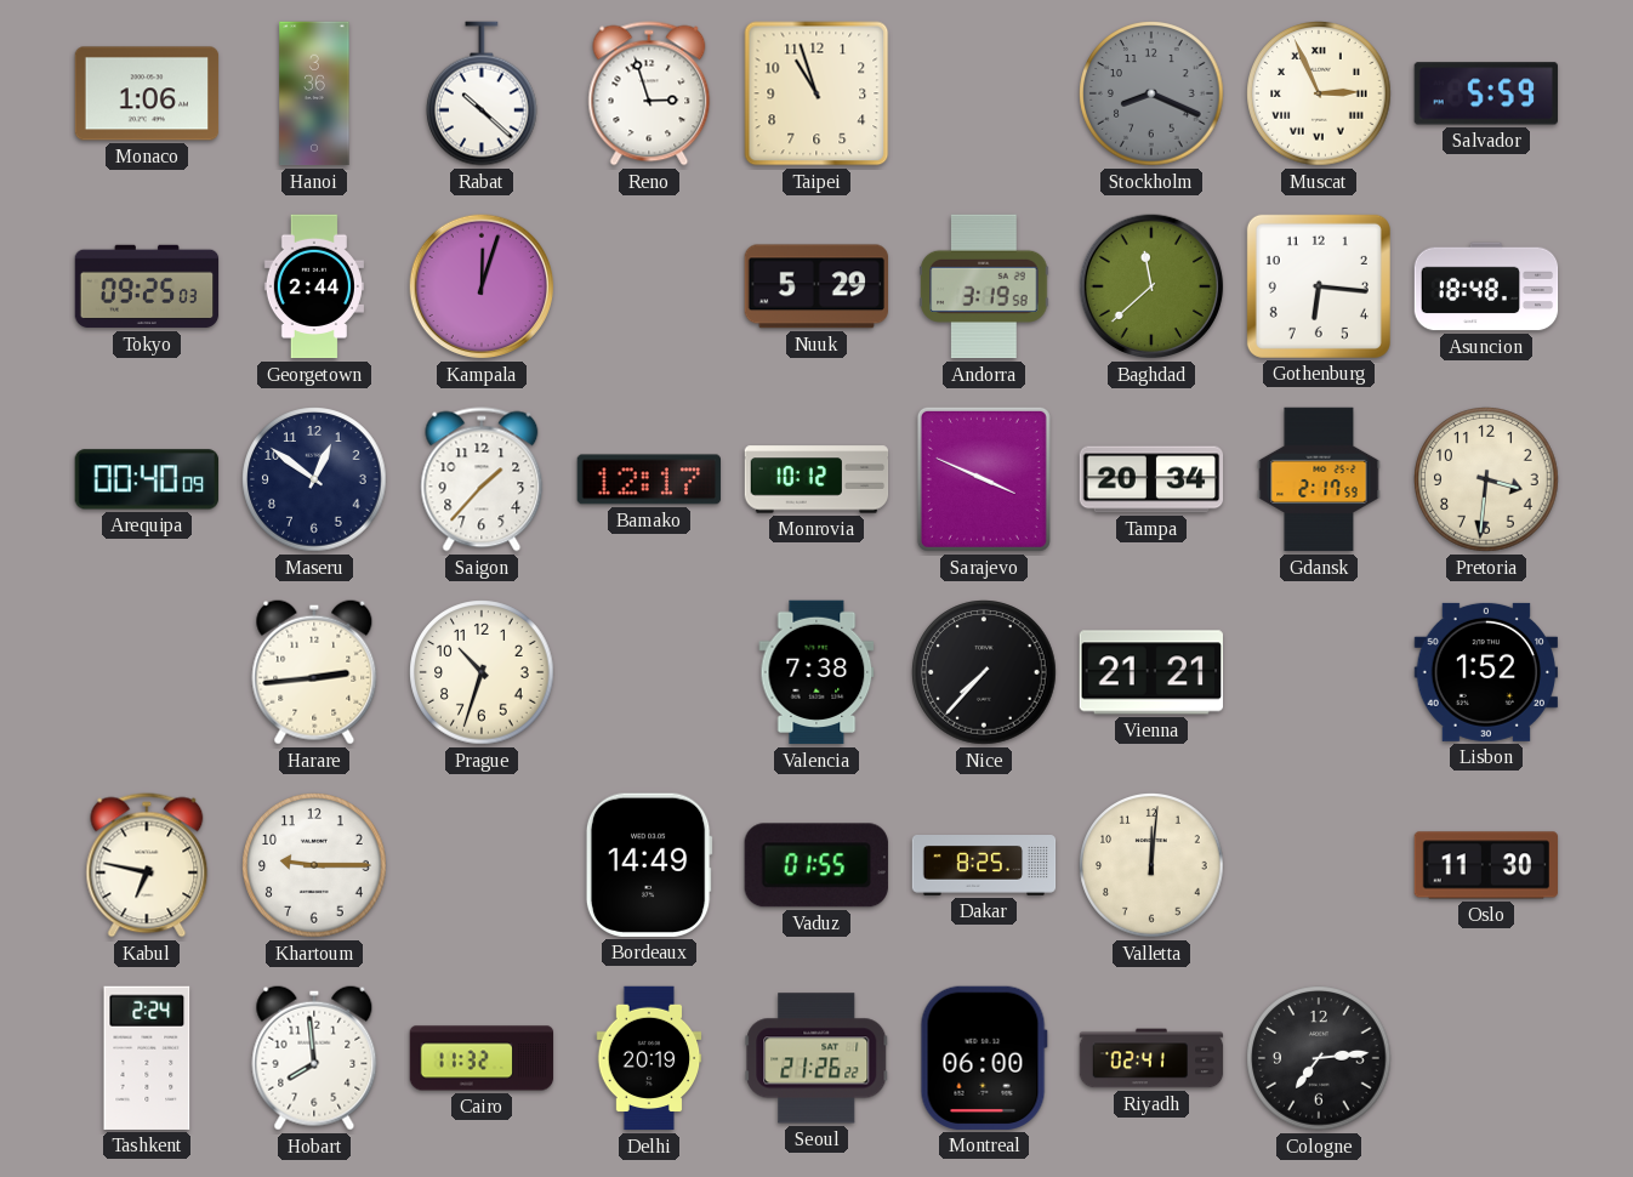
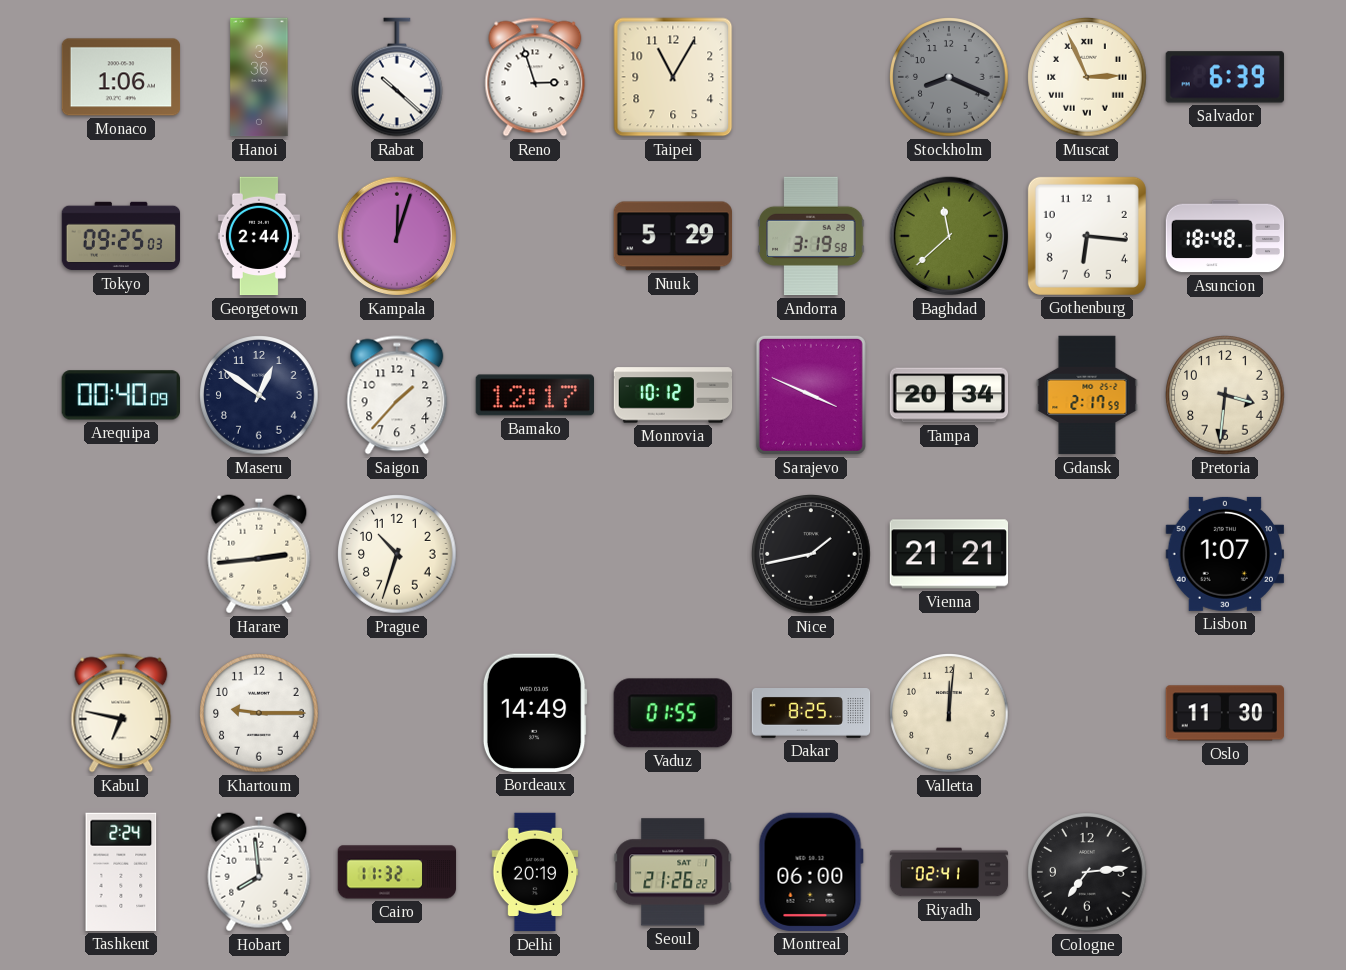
Taipei: 10:57 -> 11:05
Salvador: 5:59 -> 6:39
Valencia: 7:38 -> none
Nice: 7:37 -> 1:43
Lisbon: 1:52 -> 1:07
